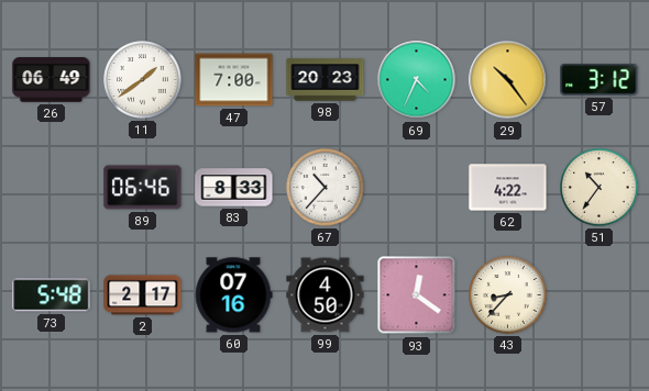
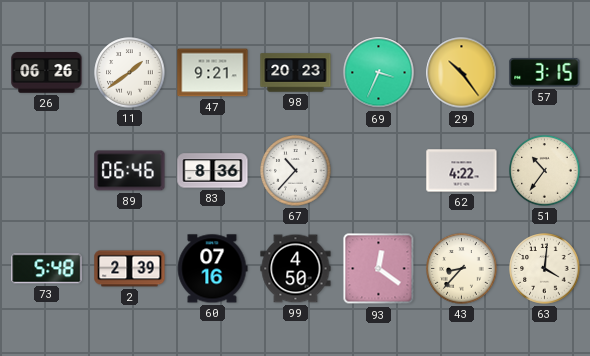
26: 06:49 -> 06:26
47: 7:00 -> 9:21
69: 4:34 -> 3:34
57: 3:12 -> 3:15
83: 8:33 -> 8:36
2: 2:17 -> 2:39
63: none -> 4:01
